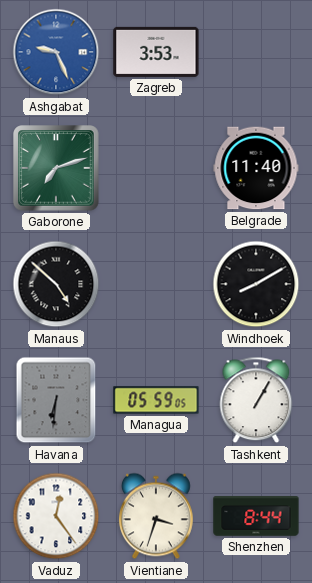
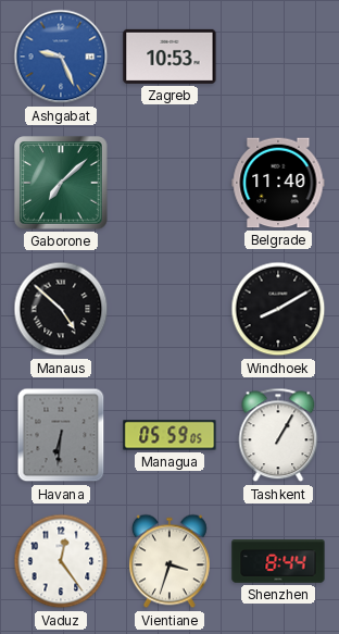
Zagreb: 3:53 -> 10:53
Gaborone: 7:12 -> 7:08
